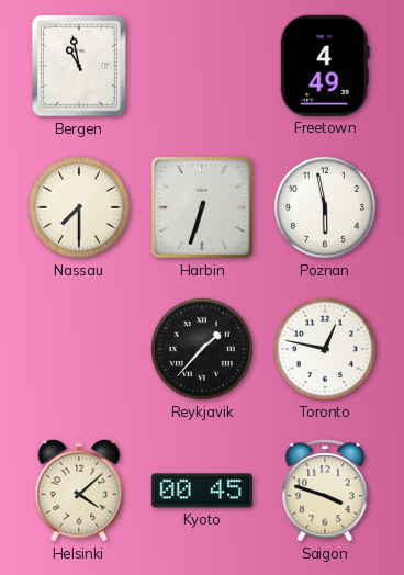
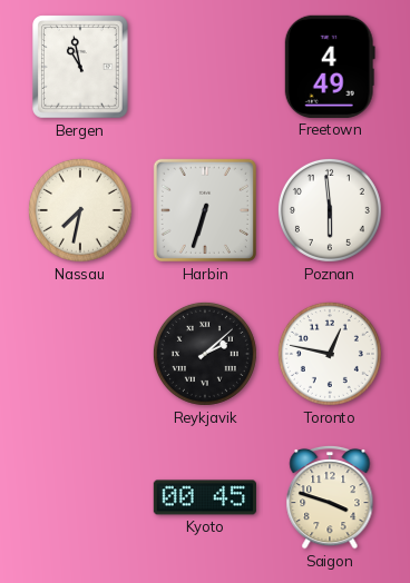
Nassau: 7:30 -> 7:32
Poznan: 5:58 -> 5:59
Reykjavik: 1:37 -> 2:08
Helsinki: 4:08 -> none
